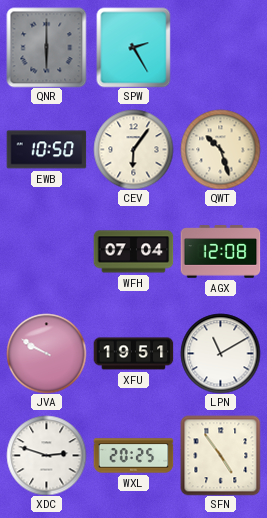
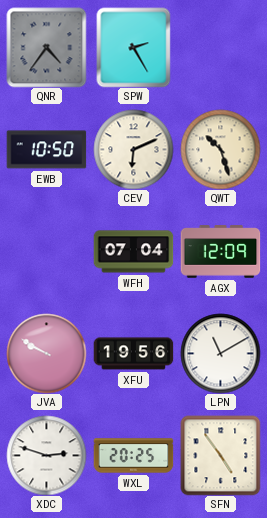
QNR: 6:00 -> 4:36
CEV: 6:06 -> 6:11
AGX: 12:08 -> 12:09
XFU: 19:51 -> 19:56
